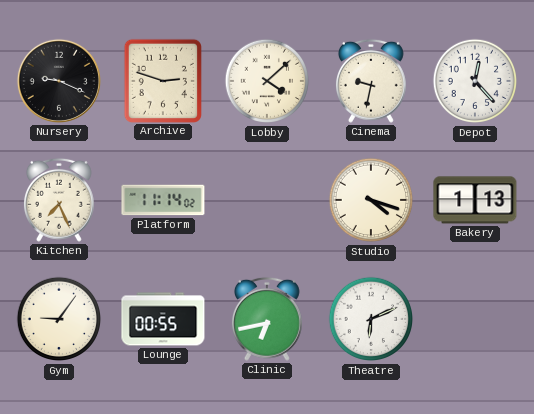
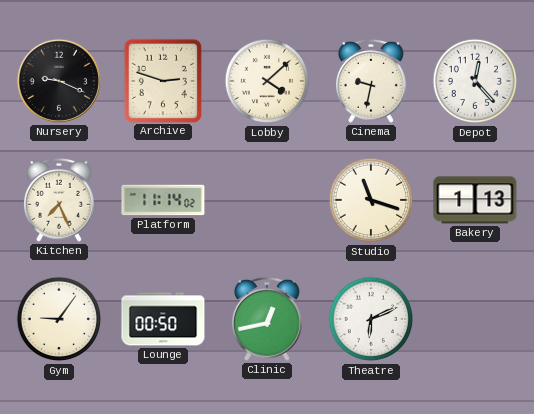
Studio: 4:18 -> 11:18
Lounge: 00:55 -> 00:50
Clinic: 6:43 -> 12:43
